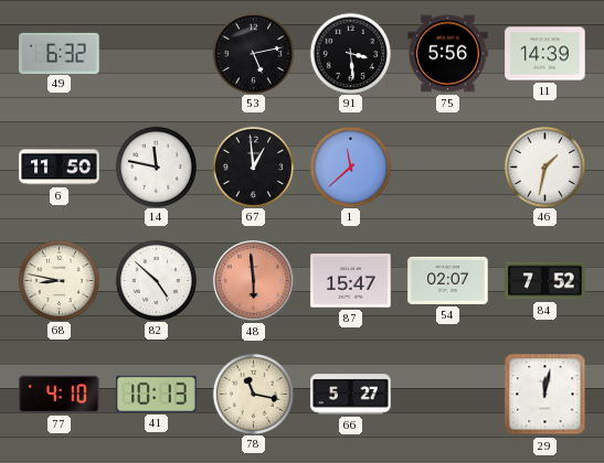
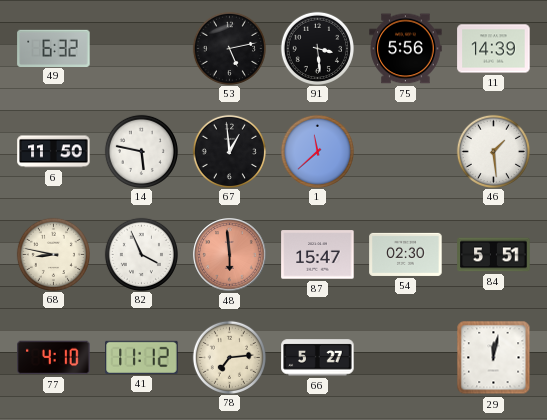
14: 11:47 -> 5:47
46: 1:32 -> 1:29
82: 4:52 -> 3:56
54: 02:07 -> 02:30
84: 7:52 -> 5:51
41: 10:13 -> 11:12
78: 11:17 -> 7:14
